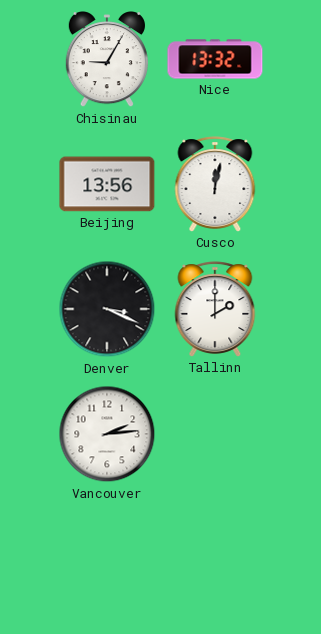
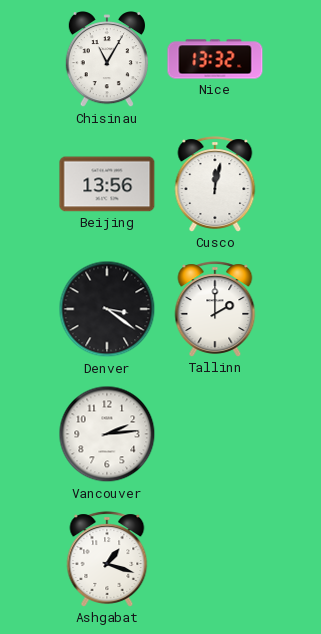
Chisinau: 9:05 -> 11:05
Denver: 3:19 -> 3:21
Ashgabat: none -> 1:18
